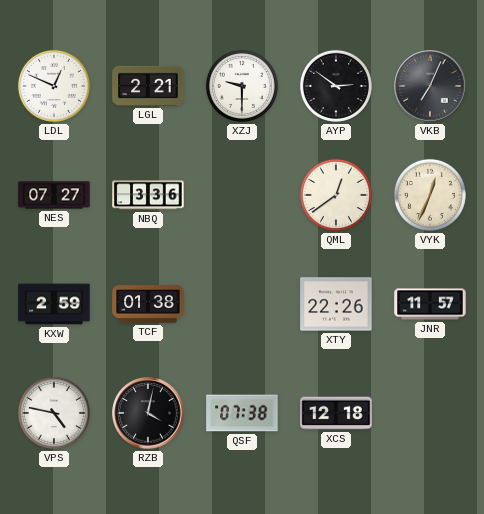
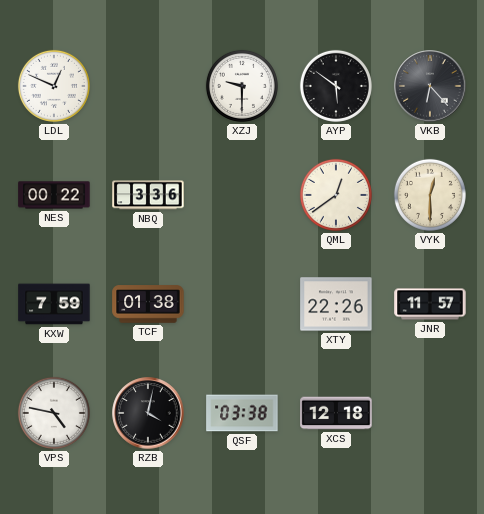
LGL: 2:21 -> none
AYP: 2:51 -> 5:51
VKB: 7:04 -> 6:23
NES: 07:27 -> 00:22
VYK: 12:34 -> 12:30
KXW: 2:59 -> 7:59
QSF: 07:38 -> 03:38
